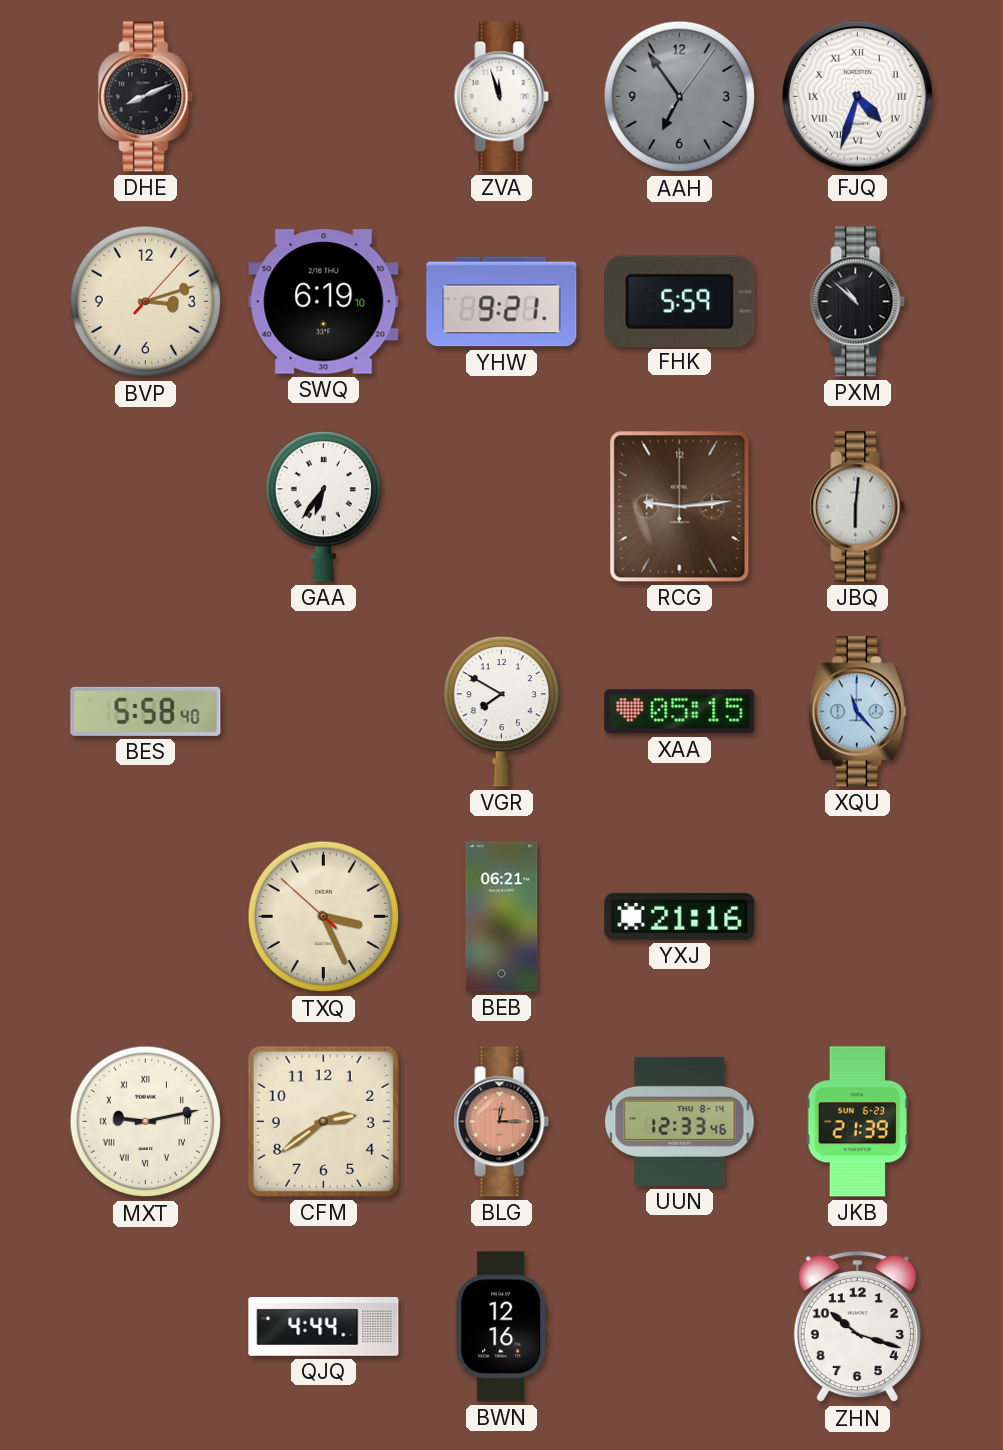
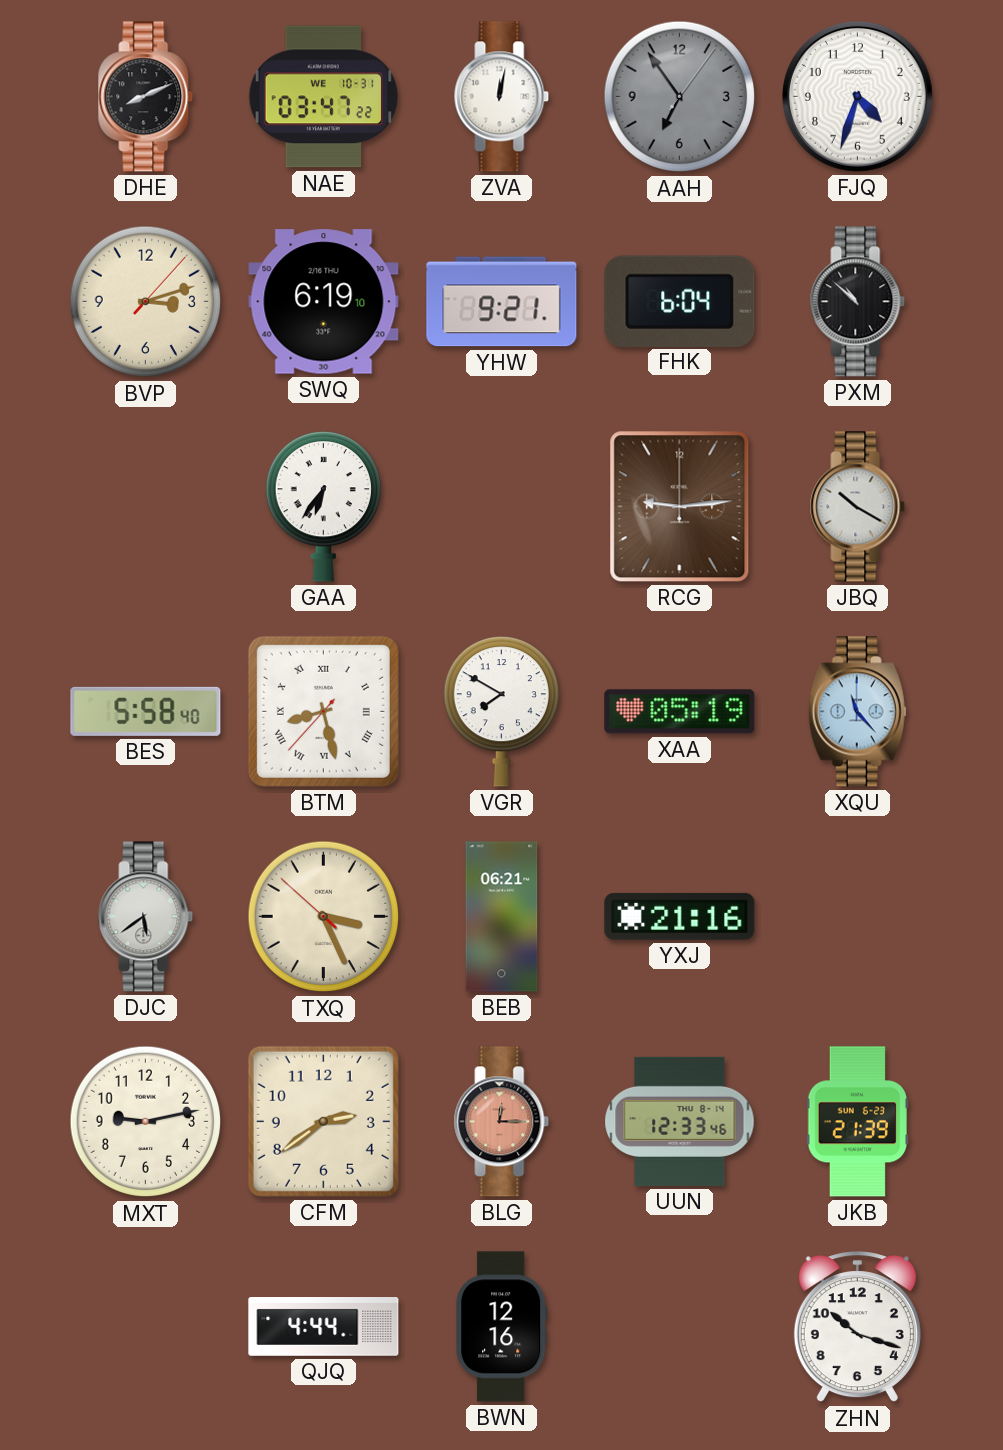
NAE: none -> 03:47
ZVA: 11:57 -> 12:02
FJQ numerals: Roman -> Arabic
FHK: 5:59 -> 6:04
JBQ: 6:01 -> 10:20
BTM: none -> 8:27
XAA: 05:15 -> 05:19
DJC: none -> 5:39
MXT numerals: Roman -> Arabic
